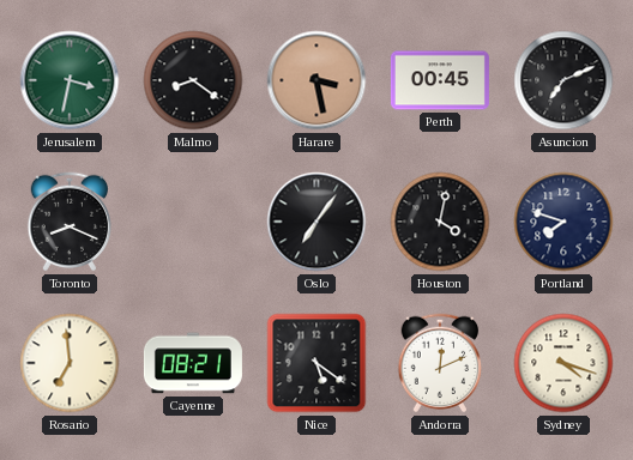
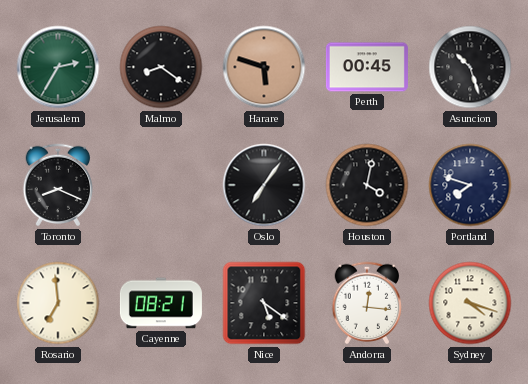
Jerusalem: 3:32 -> 2:35
Harare: 3:28 -> 5:48
Asuncion: 7:11 -> 10:27
Andorra: 12:11 -> 12:16
